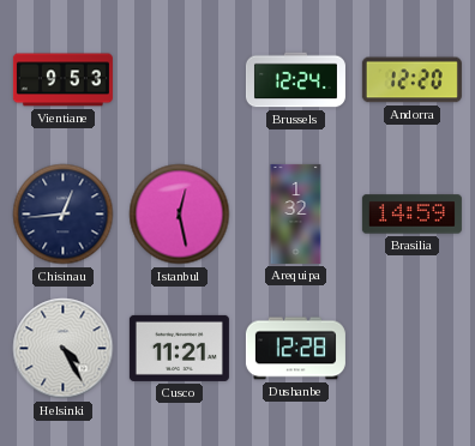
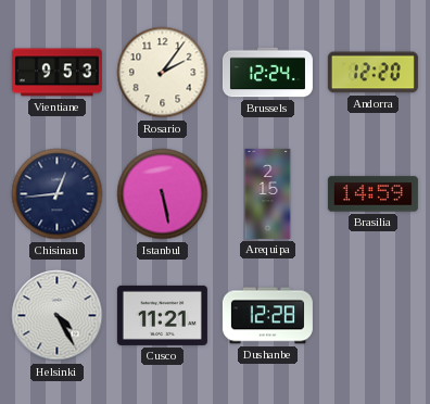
Rosario: none -> 2:06
Istanbul: 12:28 -> 5:28
Arequipa: 1:32 -> 2:15
